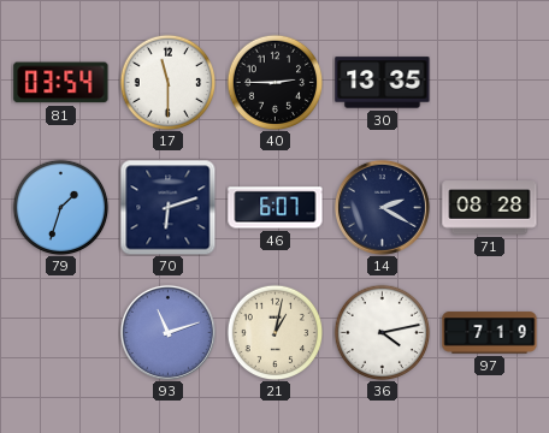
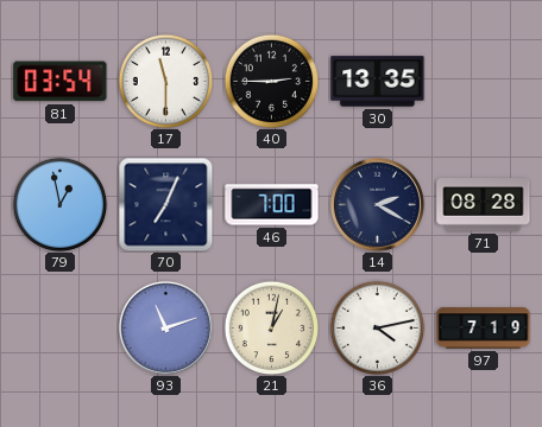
79: 1:33 -> 12:58
70: 6:12 -> 7:04
46: 6:07 -> 7:00
